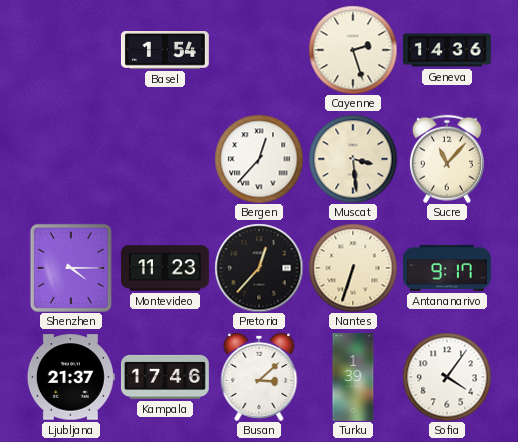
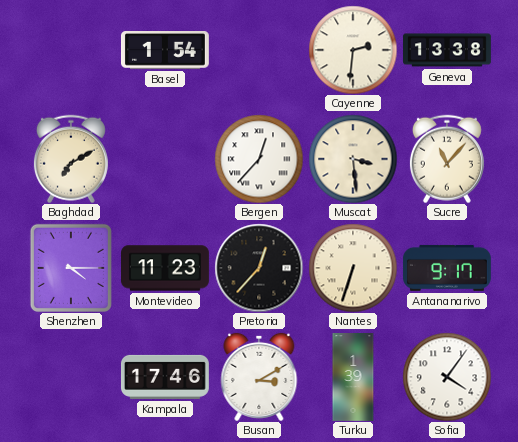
Cayenne: 2:27 -> 2:31
Geneva: 14:36 -> 13:38
Baghdad: none -> 7:10
Ljubljana: 21:37 -> none
Busan: 3:08 -> 3:10
